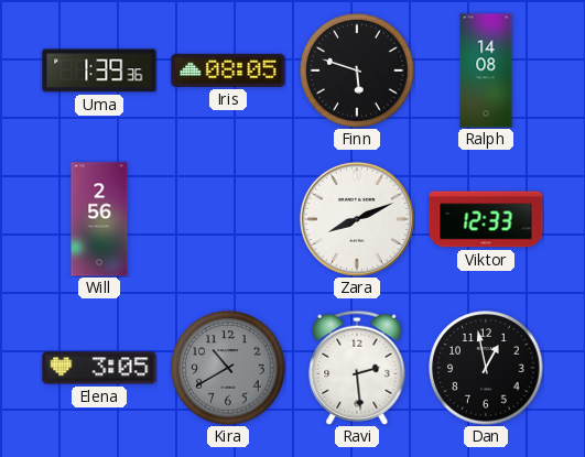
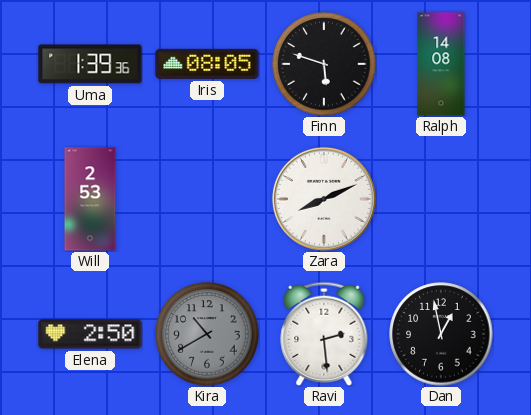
Will: 2:56 -> 2:53
Viktor: 12:33 -> none
Elena: 3:05 -> 2:50
